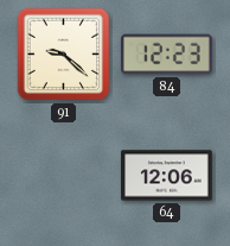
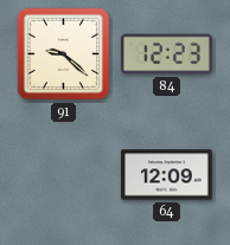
64: 12:06 -> 12:09
